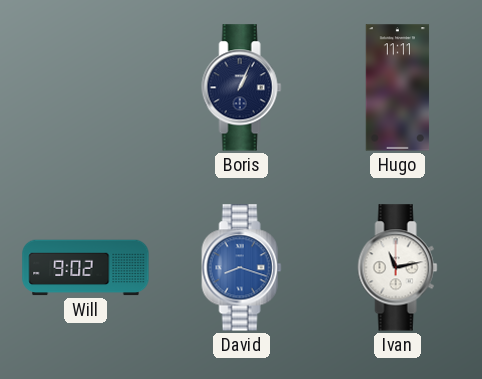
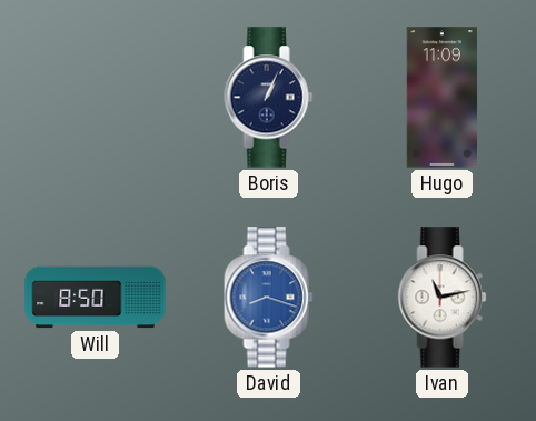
Hugo: 11:11 -> 11:09
Will: 9:02 -> 8:50
